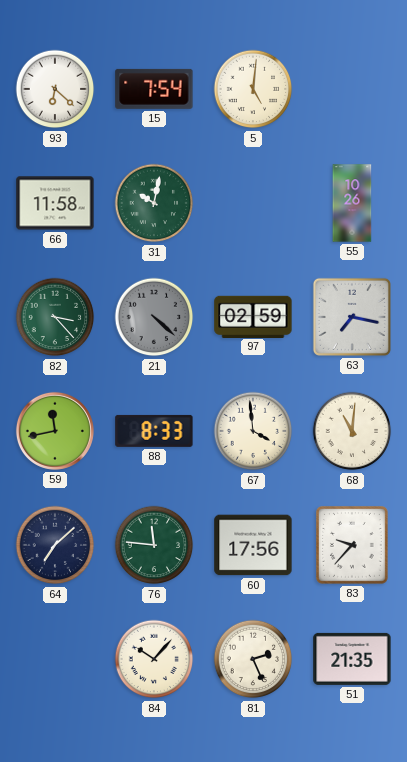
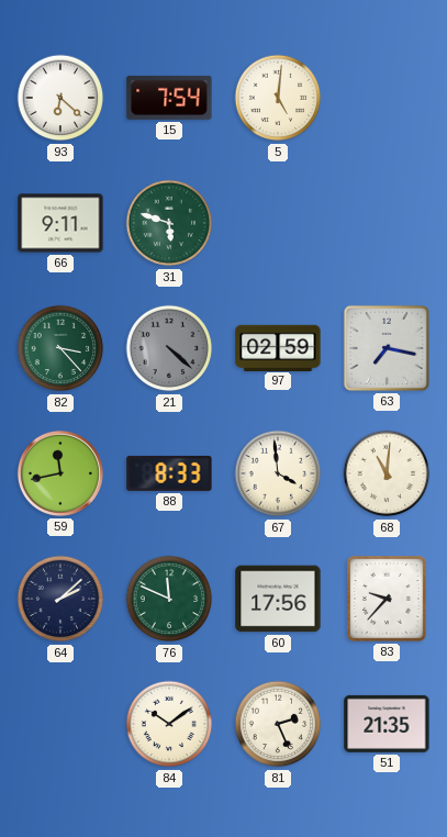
66: 11:58 -> 9:11
31: 10:02 -> 5:48
55: 10:26 -> none
64: 7:08 -> 2:08
76: 11:46 -> 11:49
84: 10:07 -> 10:09
